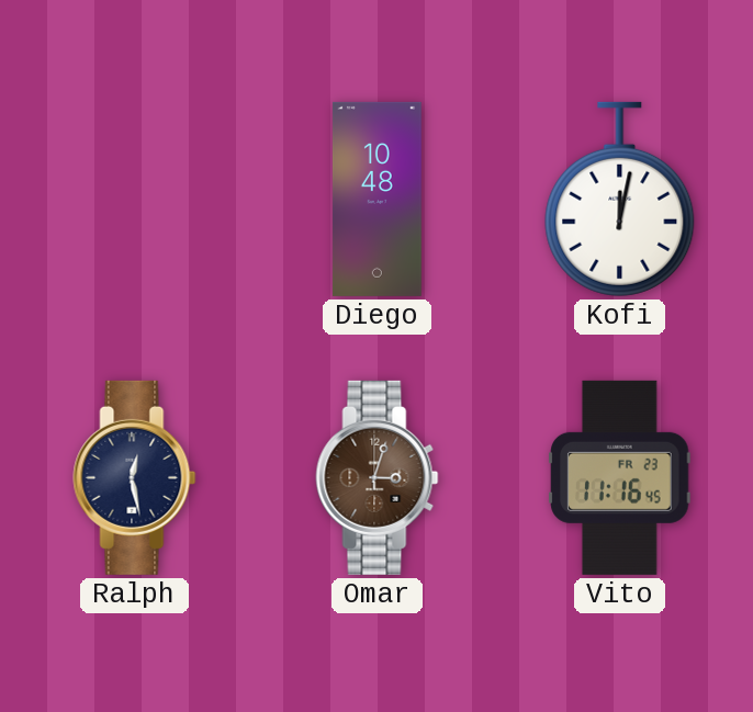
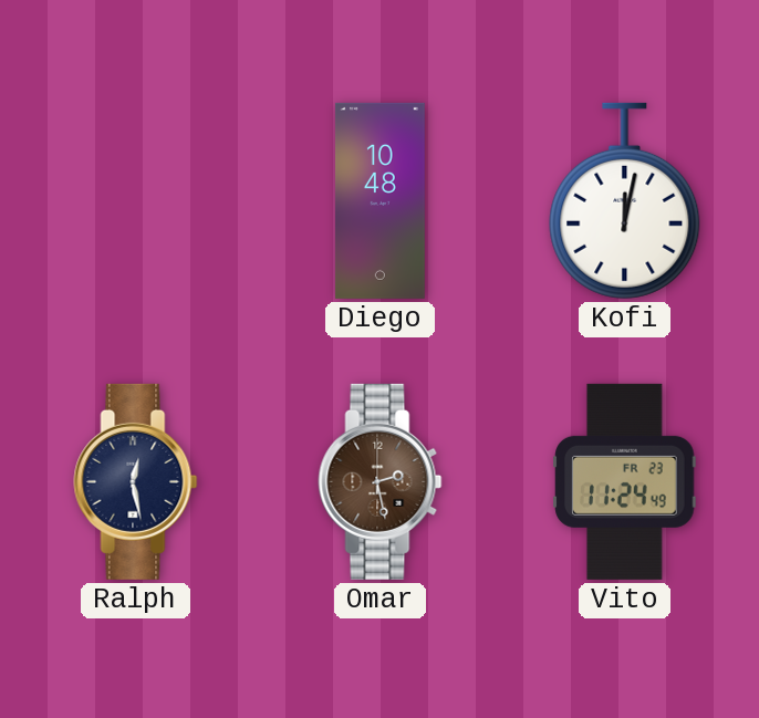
Omar: 3:03 -> 2:28
Vito: 11:16 -> 11:24
